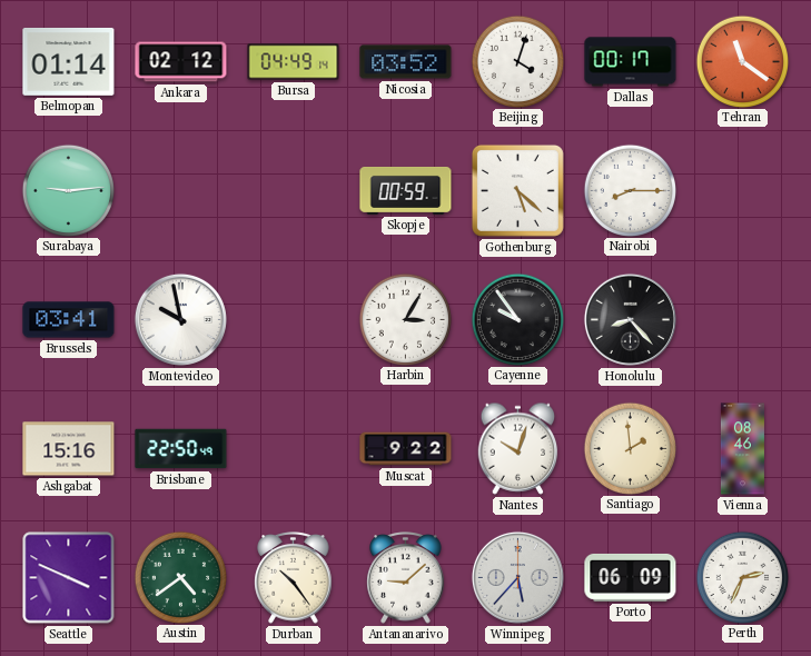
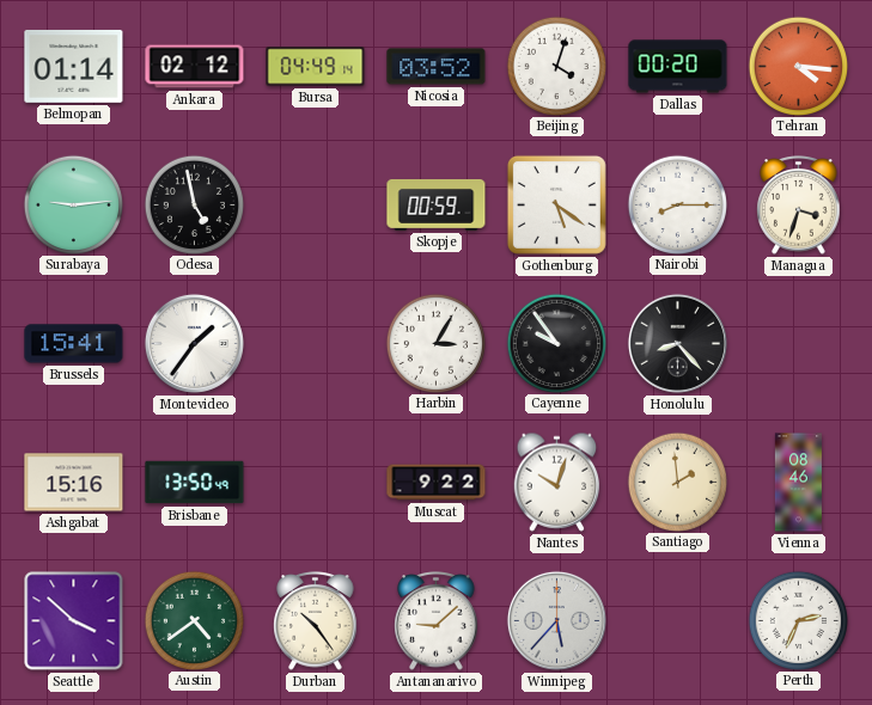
Dallas: 00:17 -> 00:20
Tehran: 11:21 -> 4:16
Odesa: none -> 4:58
Gothenburg: 5:22 -> 5:21
Managua: none -> 3:33
Brussels: 03:41 -> 15:41
Montevideo: 9:58 -> 1:36
Brisbane: 22:50 -> 13:50
Seattle: 3:49 -> 3:52
Porto: 06:09 -> none
